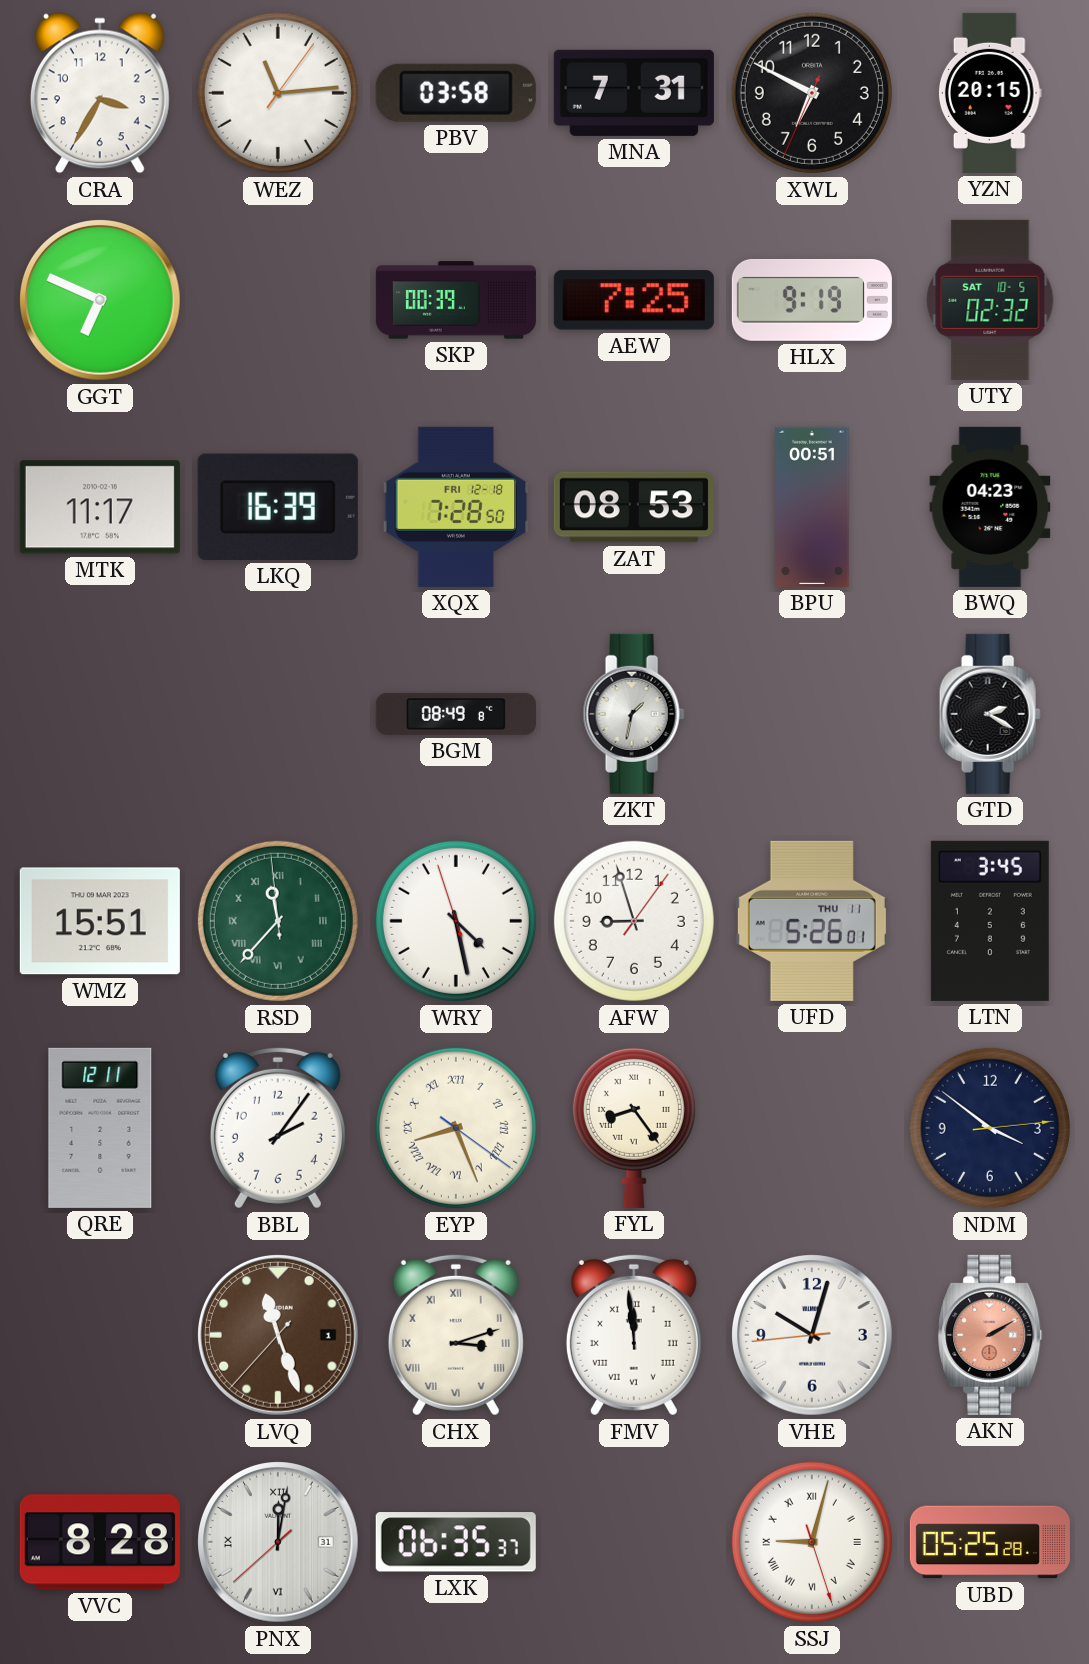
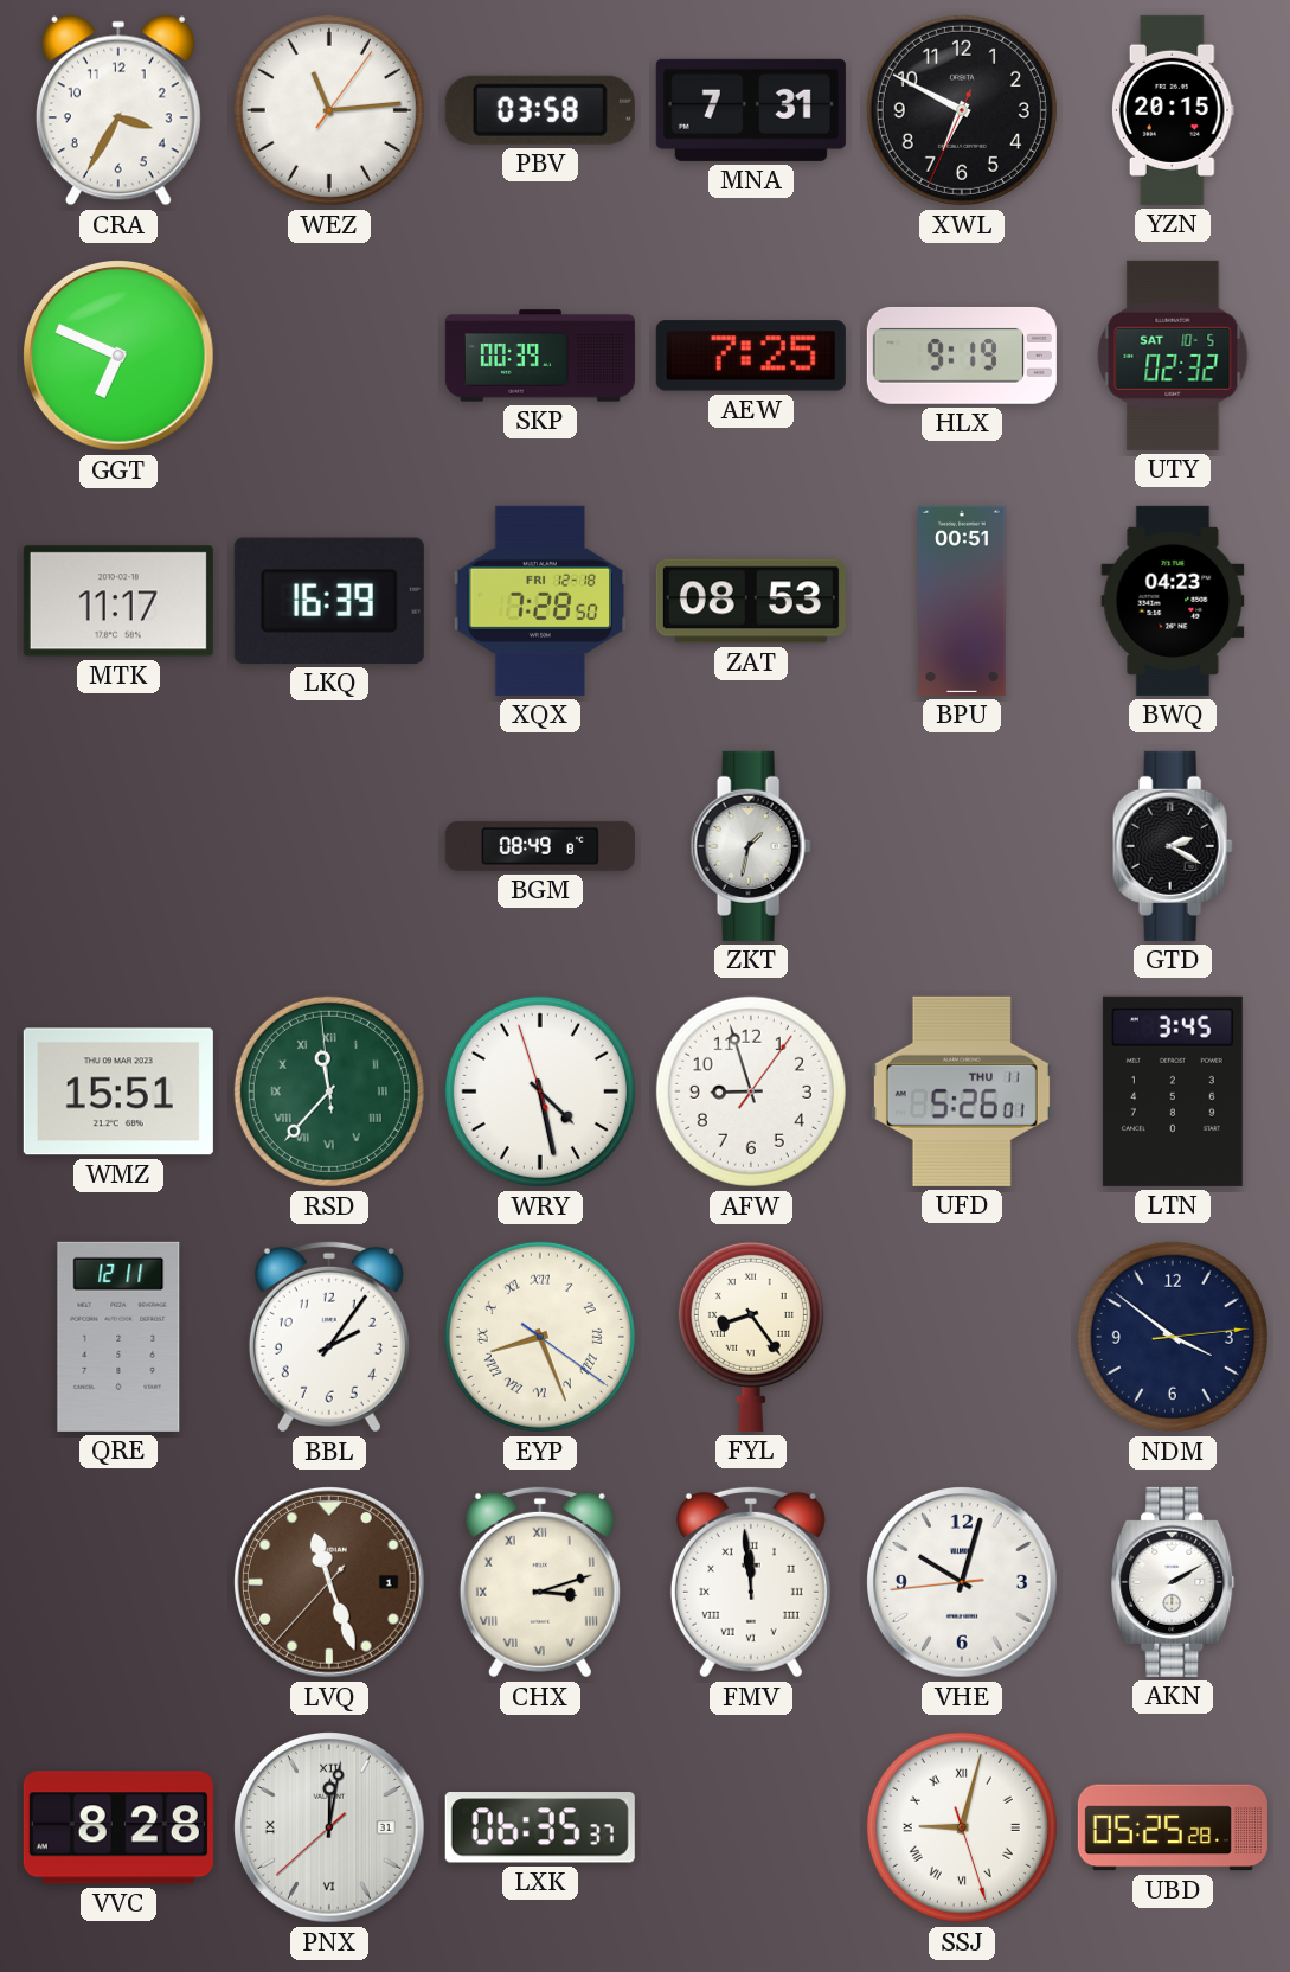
AKN dial: salmon -> white
